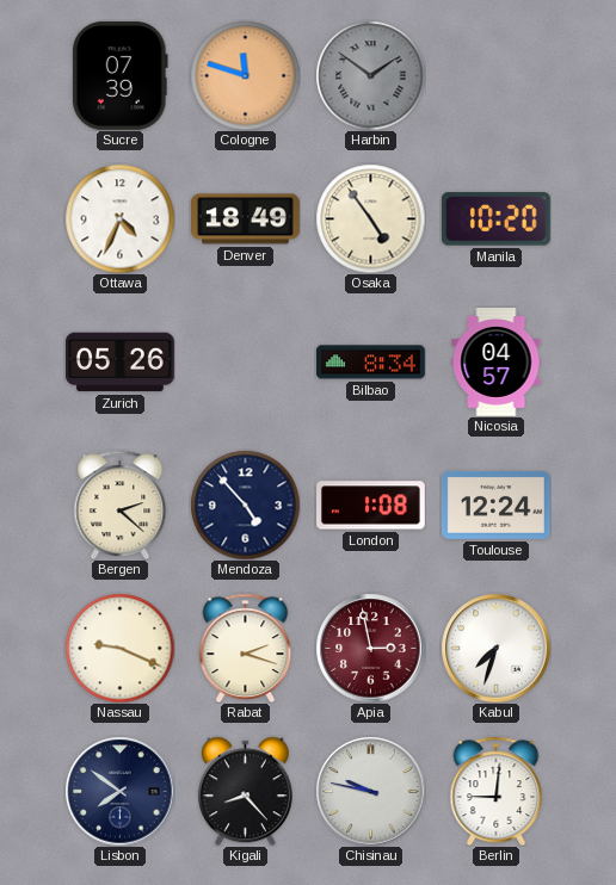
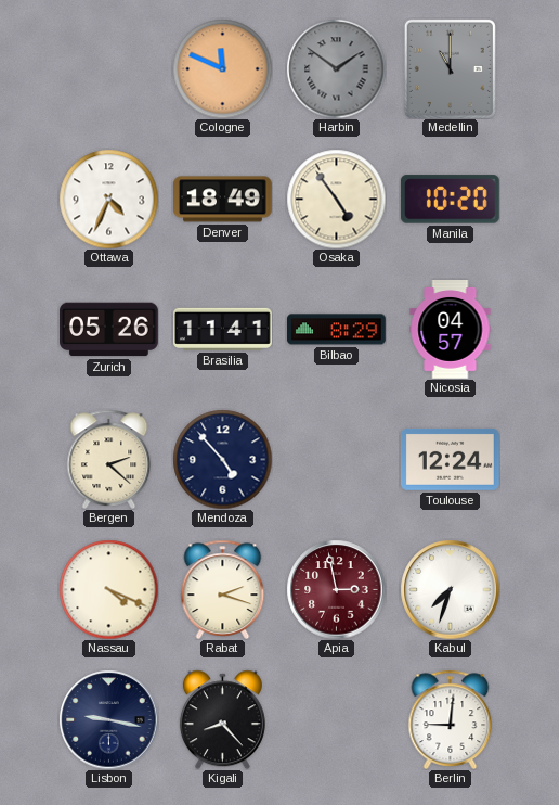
Sucre: 07:39 -> none
Cologne: 11:48 -> 11:49
Medellin: none -> 11:00
Brasilia: none -> 11:41
Bilbao: 8:34 -> 8:29
London: 1:08 -> none
Nassau: 9:19 -> 4:19
Lisbon: 7:51 -> 9:17
Chisinau: 9:47 -> none
